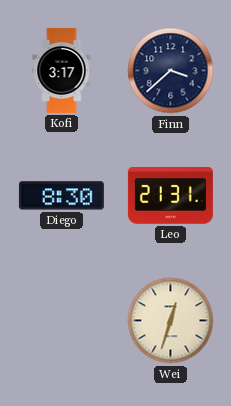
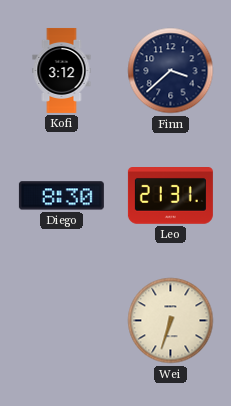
Kofi: 3:17 -> 3:12
Wei: 12:33 -> 6:33
